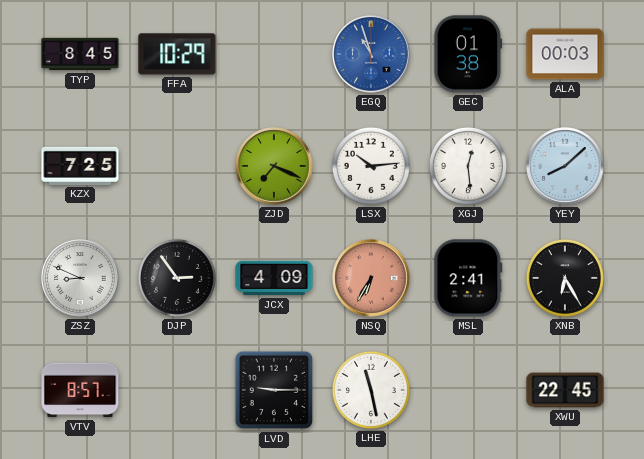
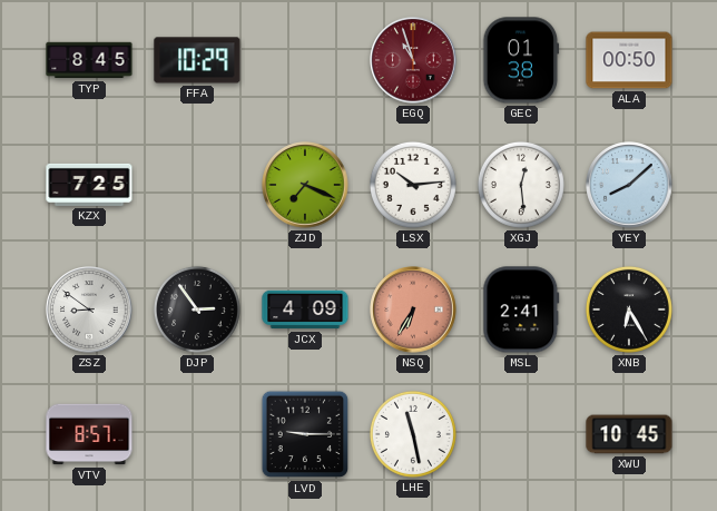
EGQ dial: blue -> burgundy
ALA: 00:03 -> 00:50
ZSZ: 8:49 -> 8:51
XWU: 22:45 -> 10:45
